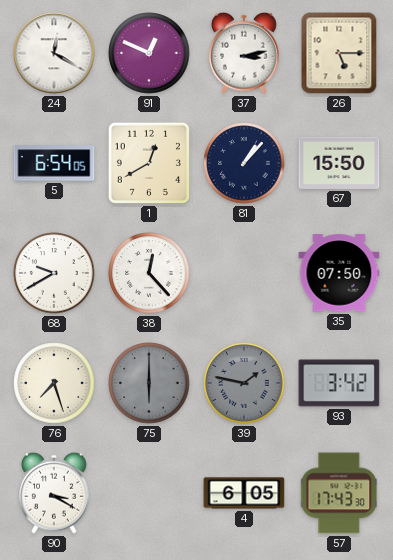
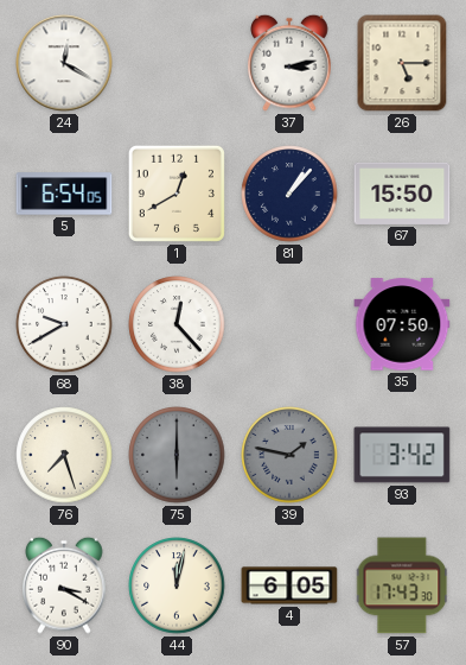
91: 12:49 -> none
44: none -> 12:02
